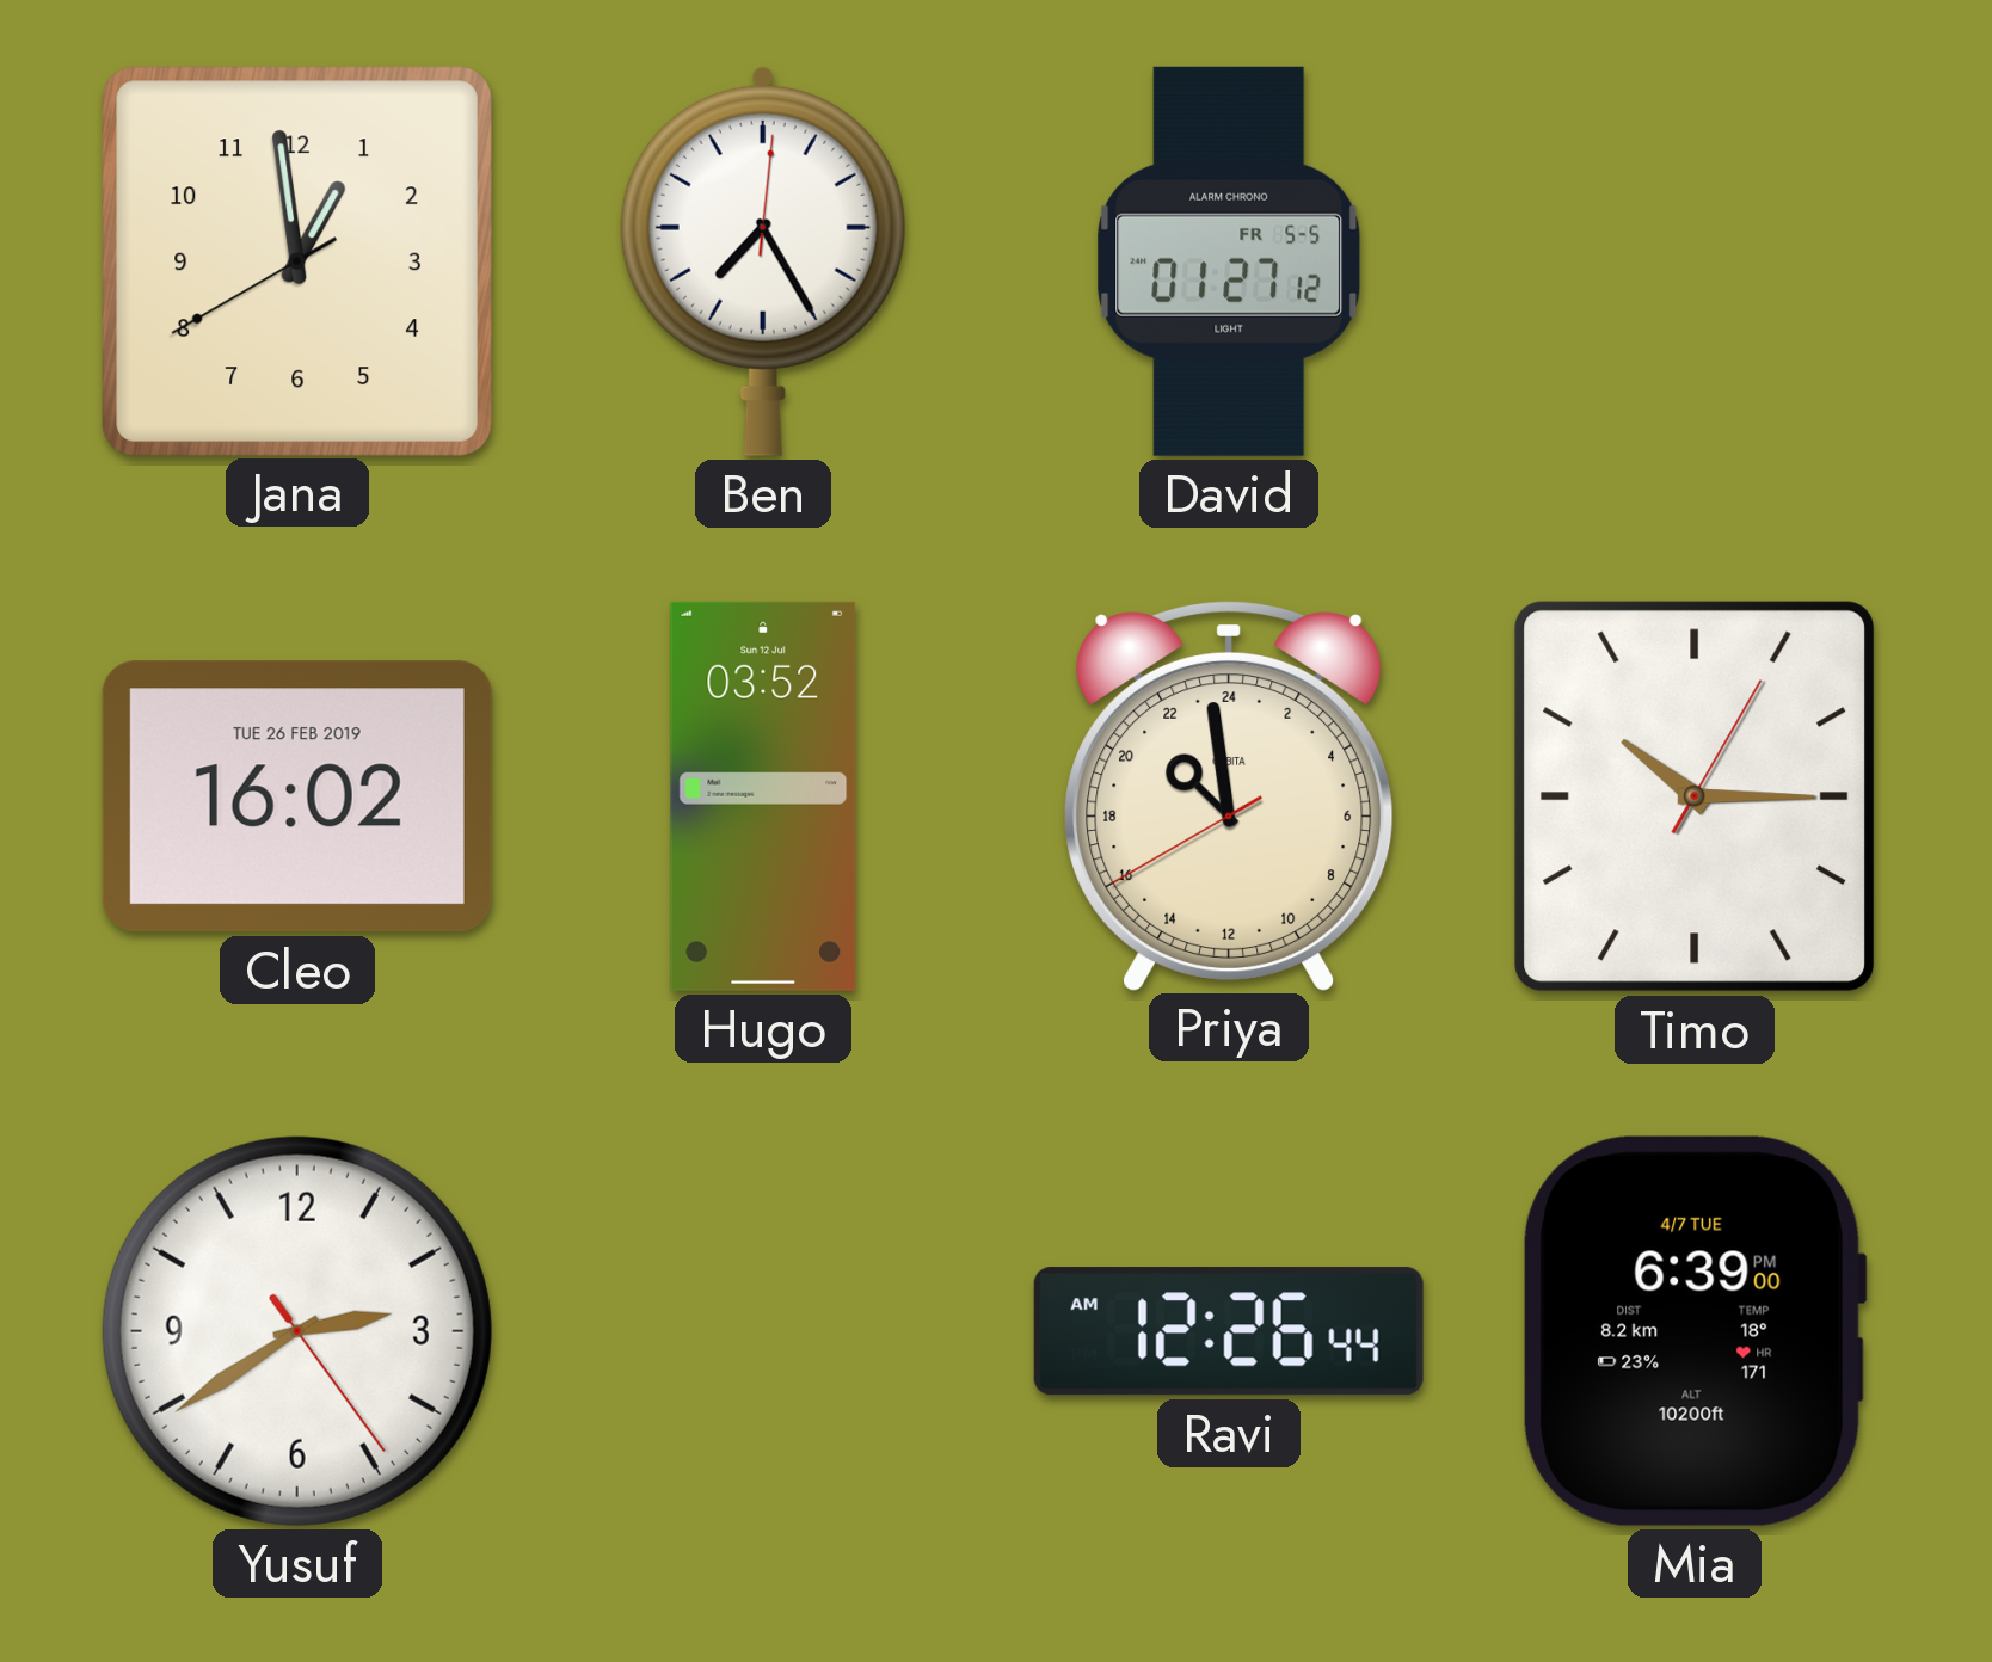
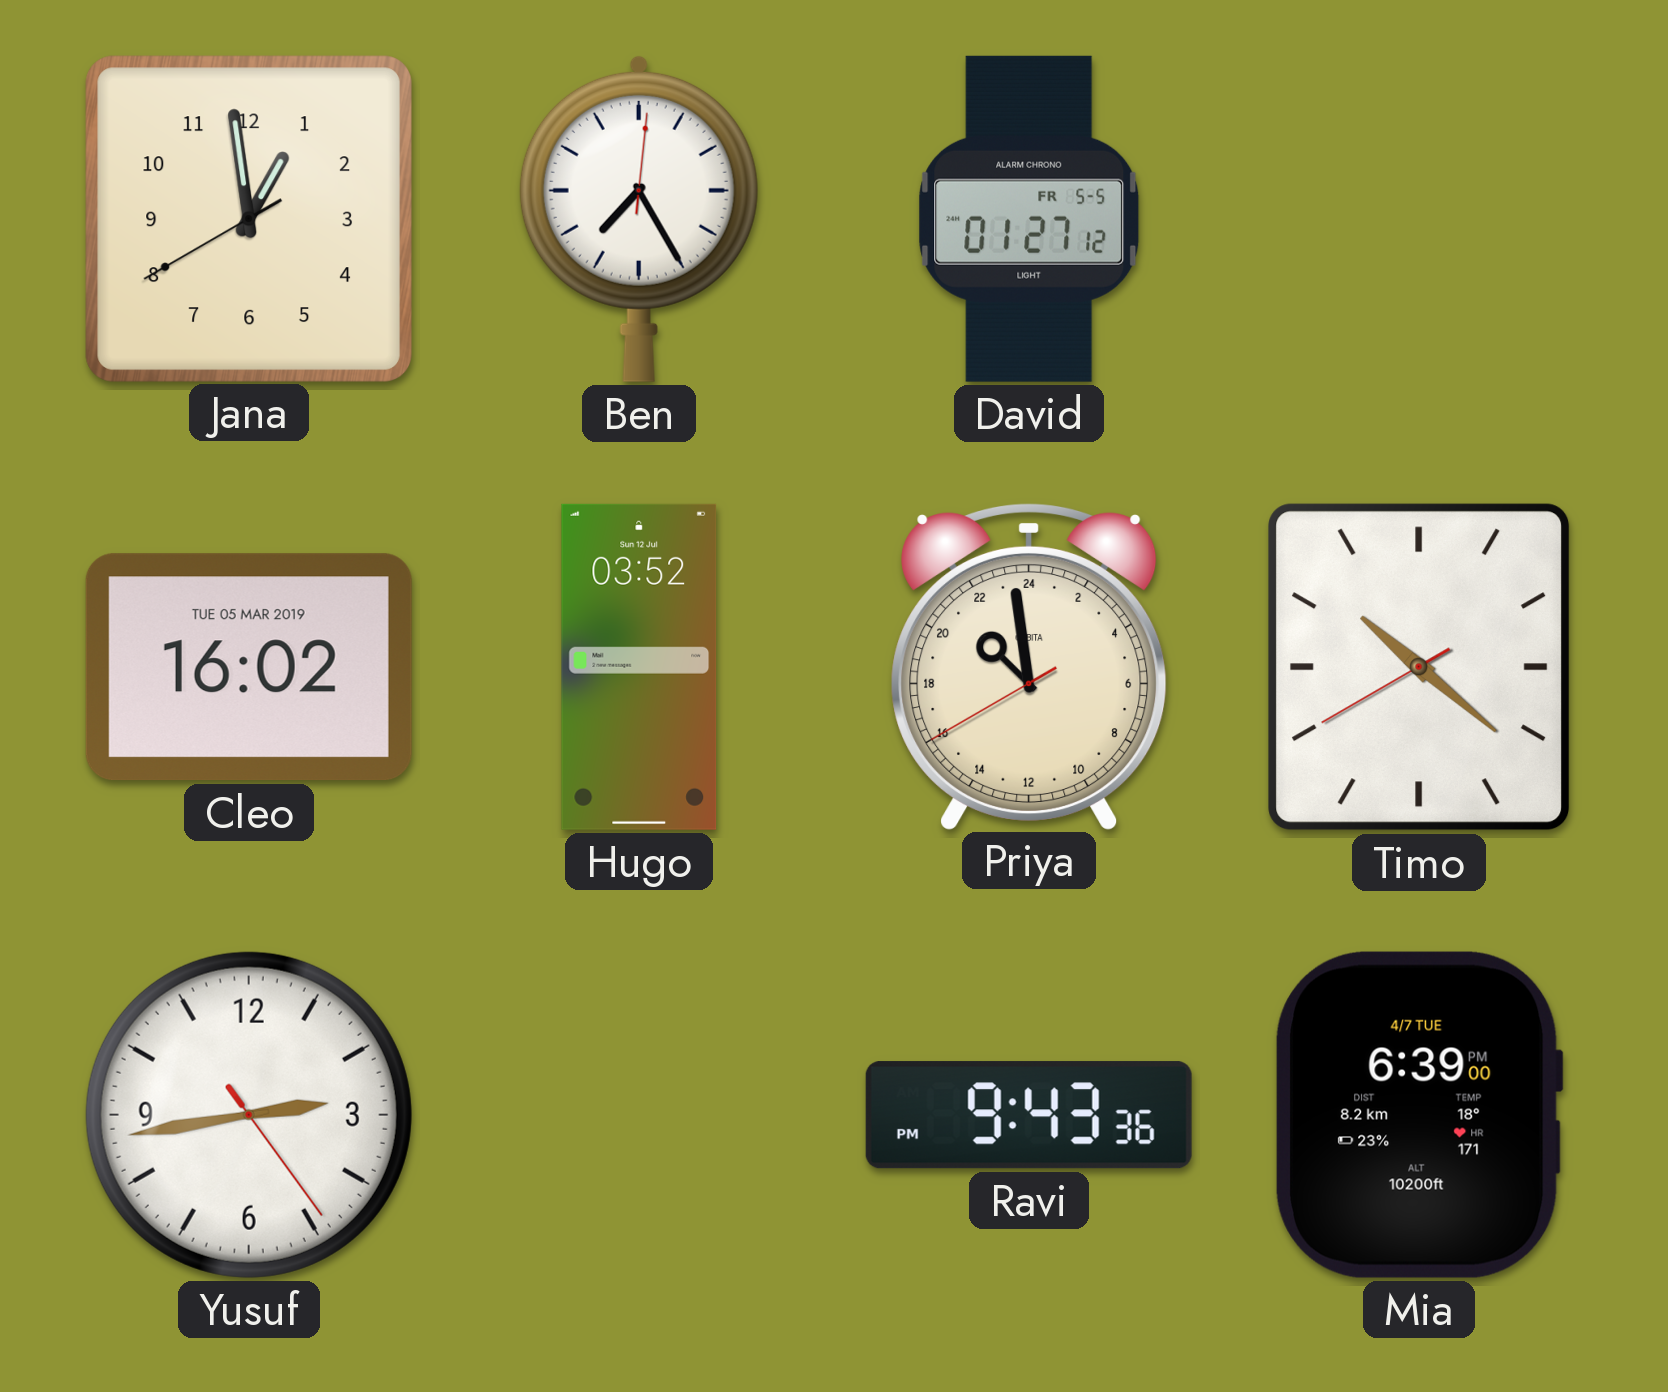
Cleo date: TUE 26 FEB 2019 -> TUE 05 MAR 2019
Timo: 10:15 -> 10:21
Yusuf: 2:39 -> 2:43
Ravi: 12:26 -> 9:43
